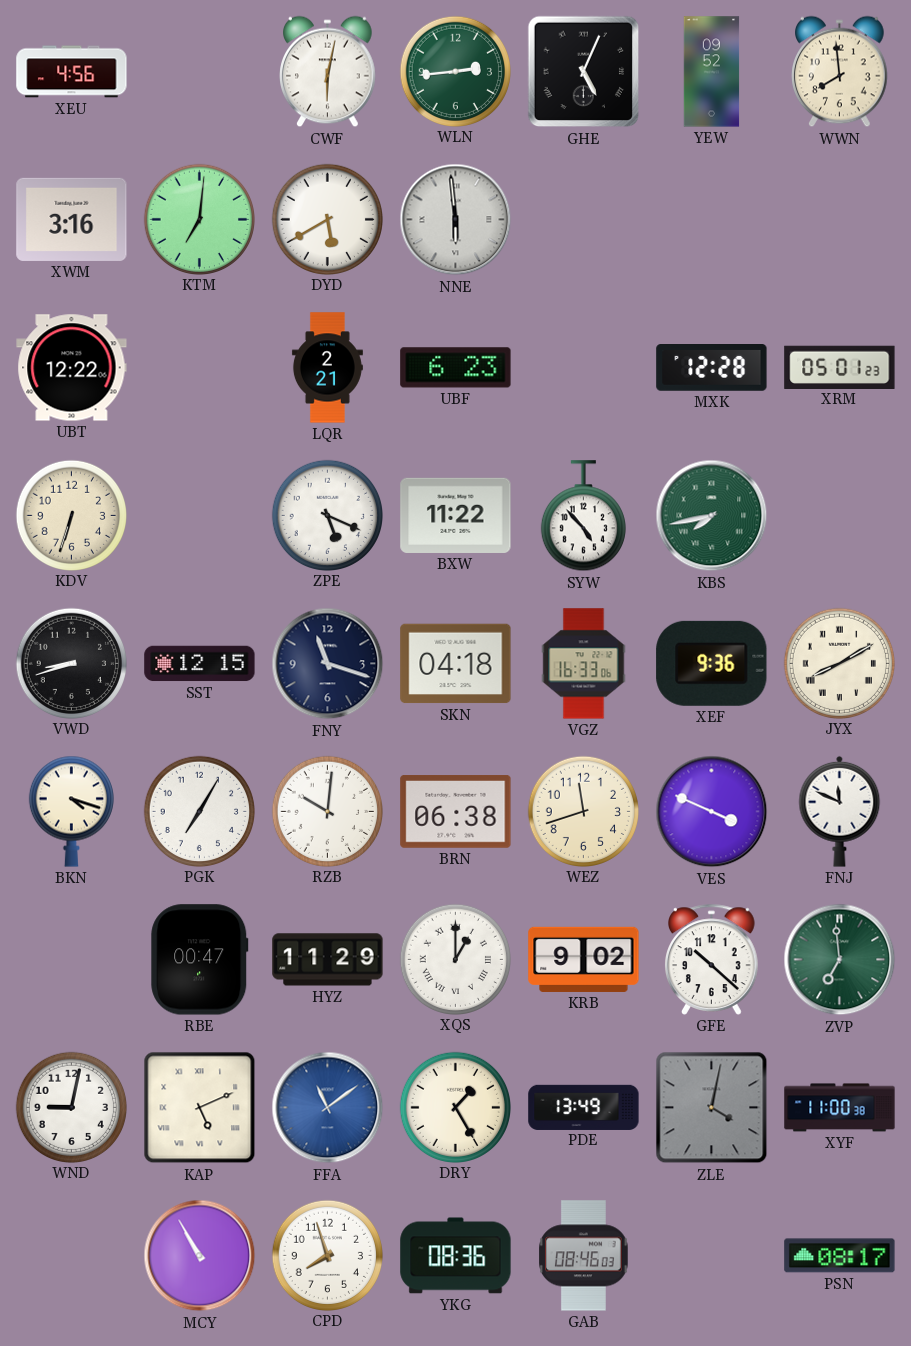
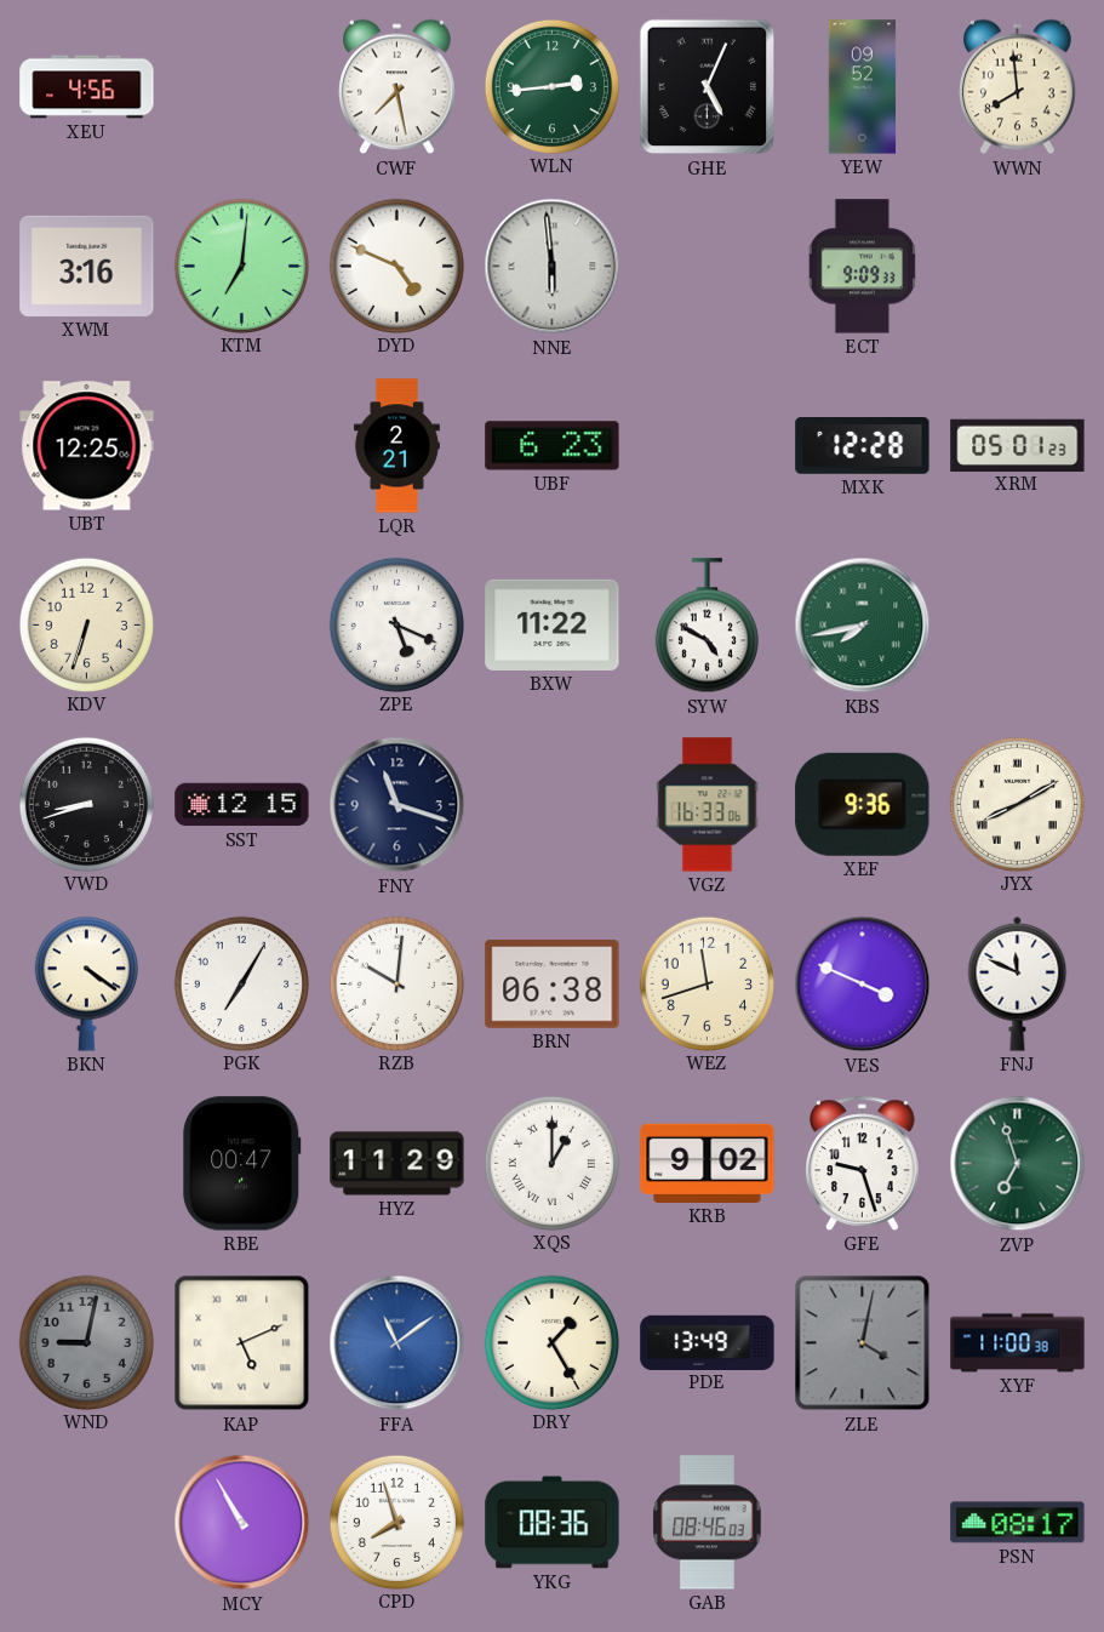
CWF: 6:02 -> 7:28
DYD: 5:40 -> 4:49
ECT: none -> 9:09
UBT: 12:22 -> 12:25
SYW: 4:53 -> 4:50
SKN: 04:18 -> none
BKN: 4:18 -> 4:21
GFE: 10:22 -> 9:27
ZVP: 6:59 -> 6:57
WND dial: white -> grey
